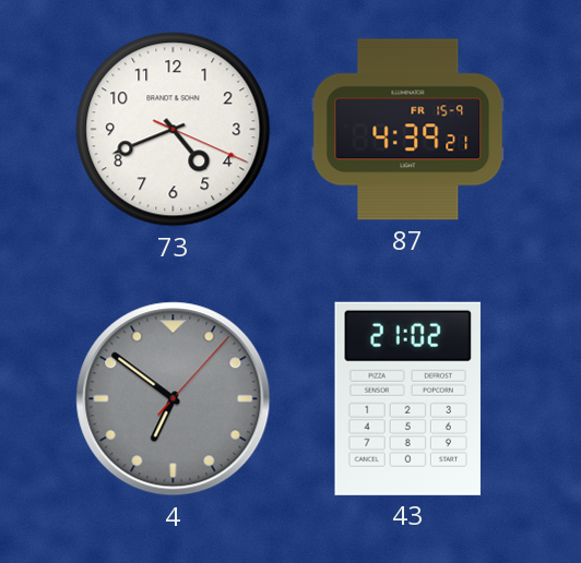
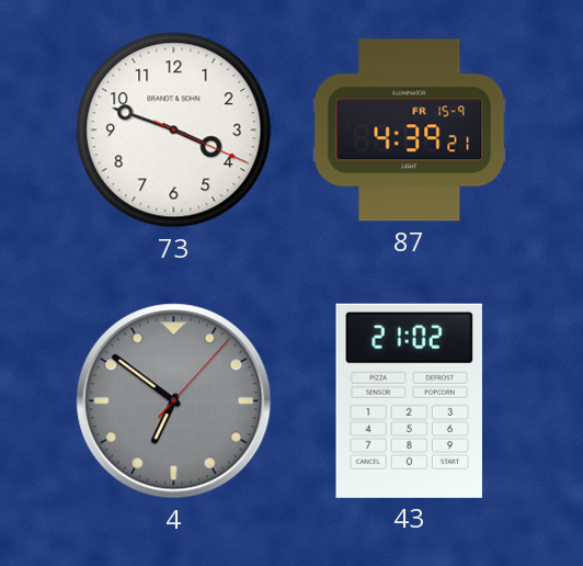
73: 4:41 -> 3:48
